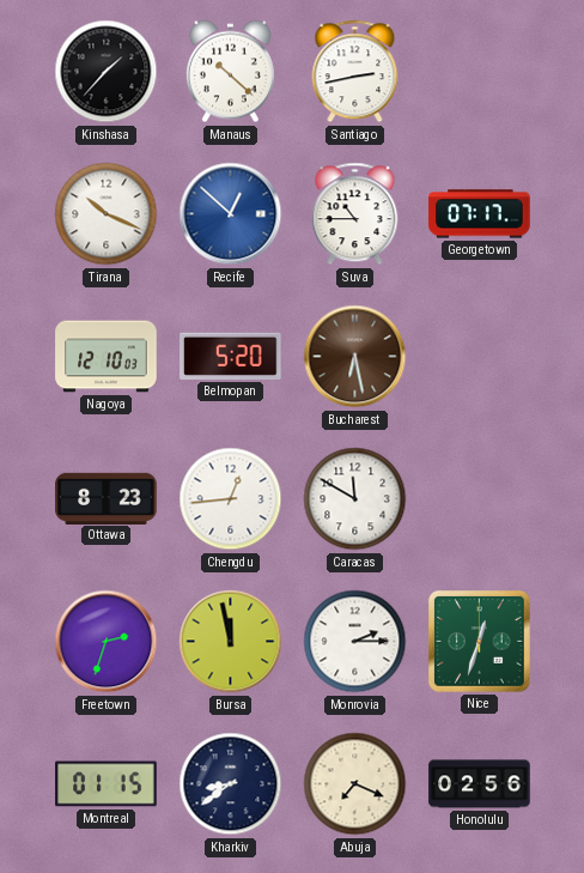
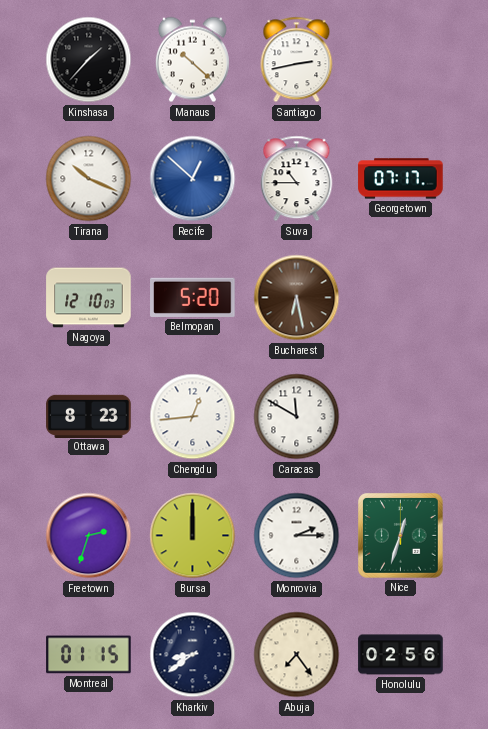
Bursa: 11:58 -> 12:00
Abuja: 7:19 -> 7:24
